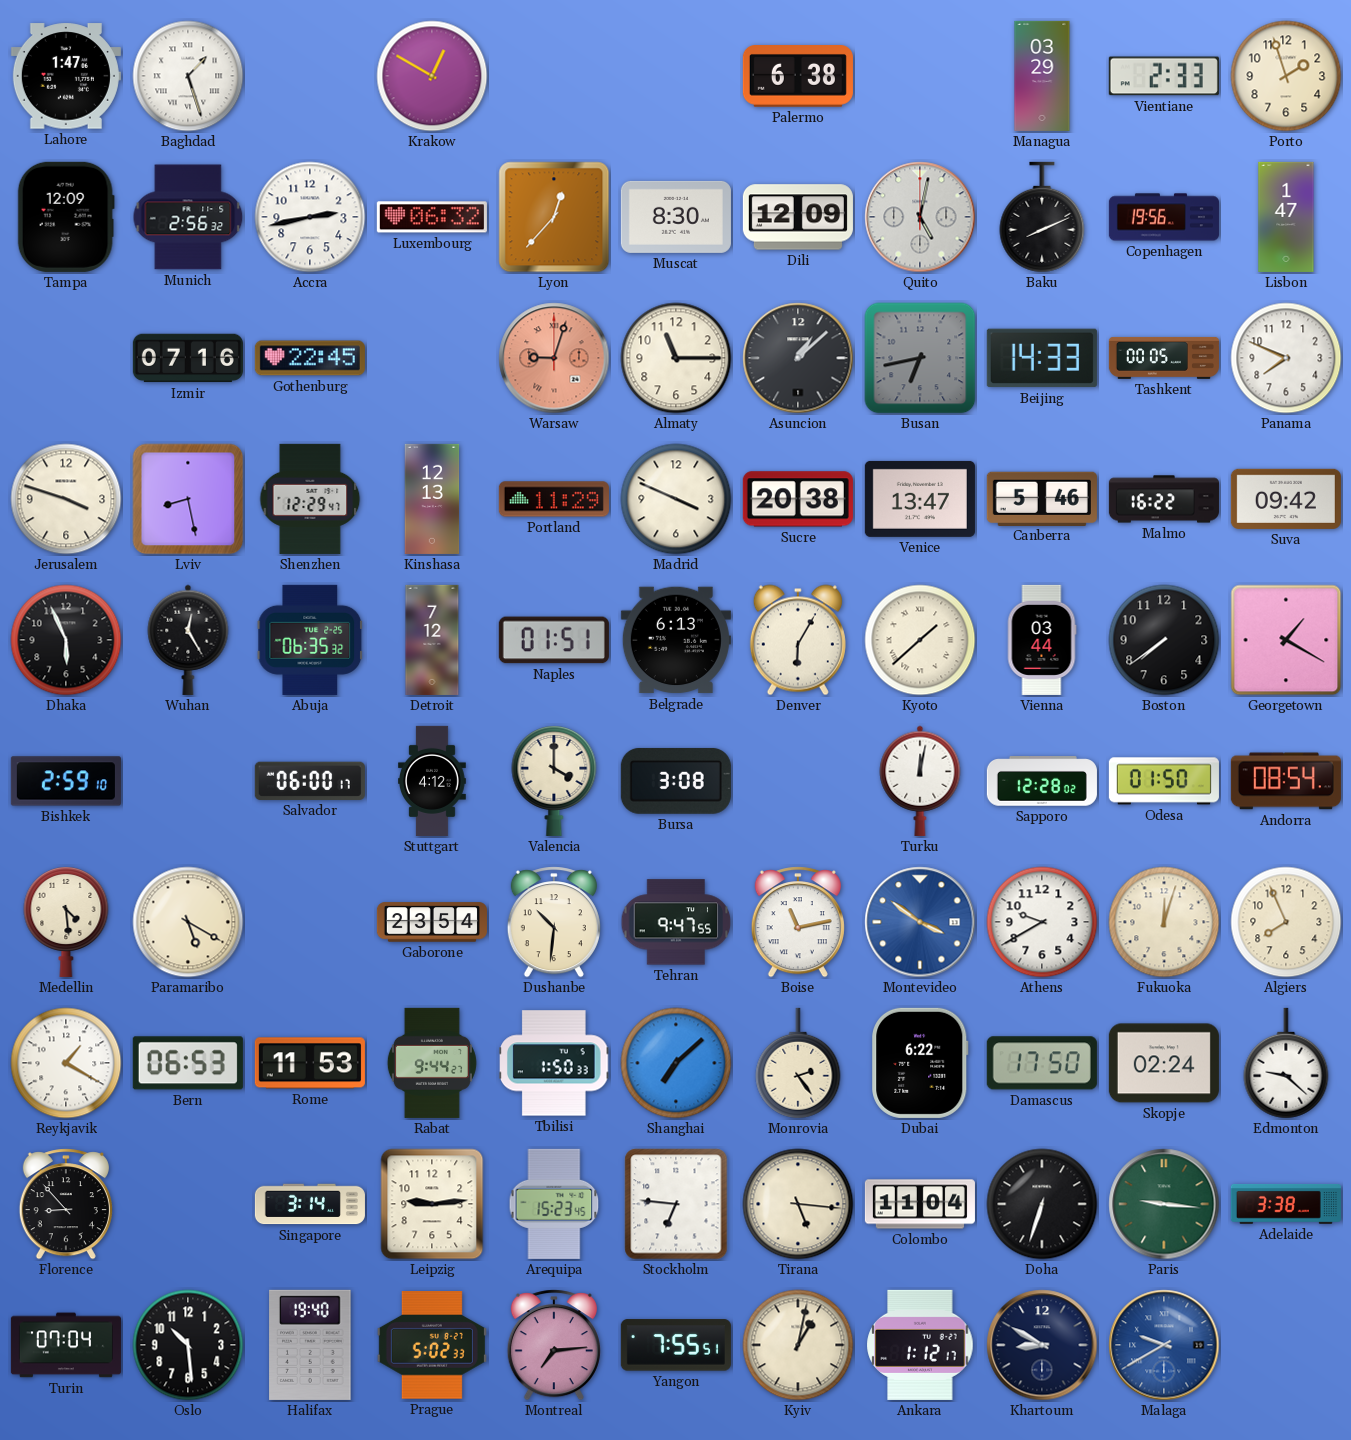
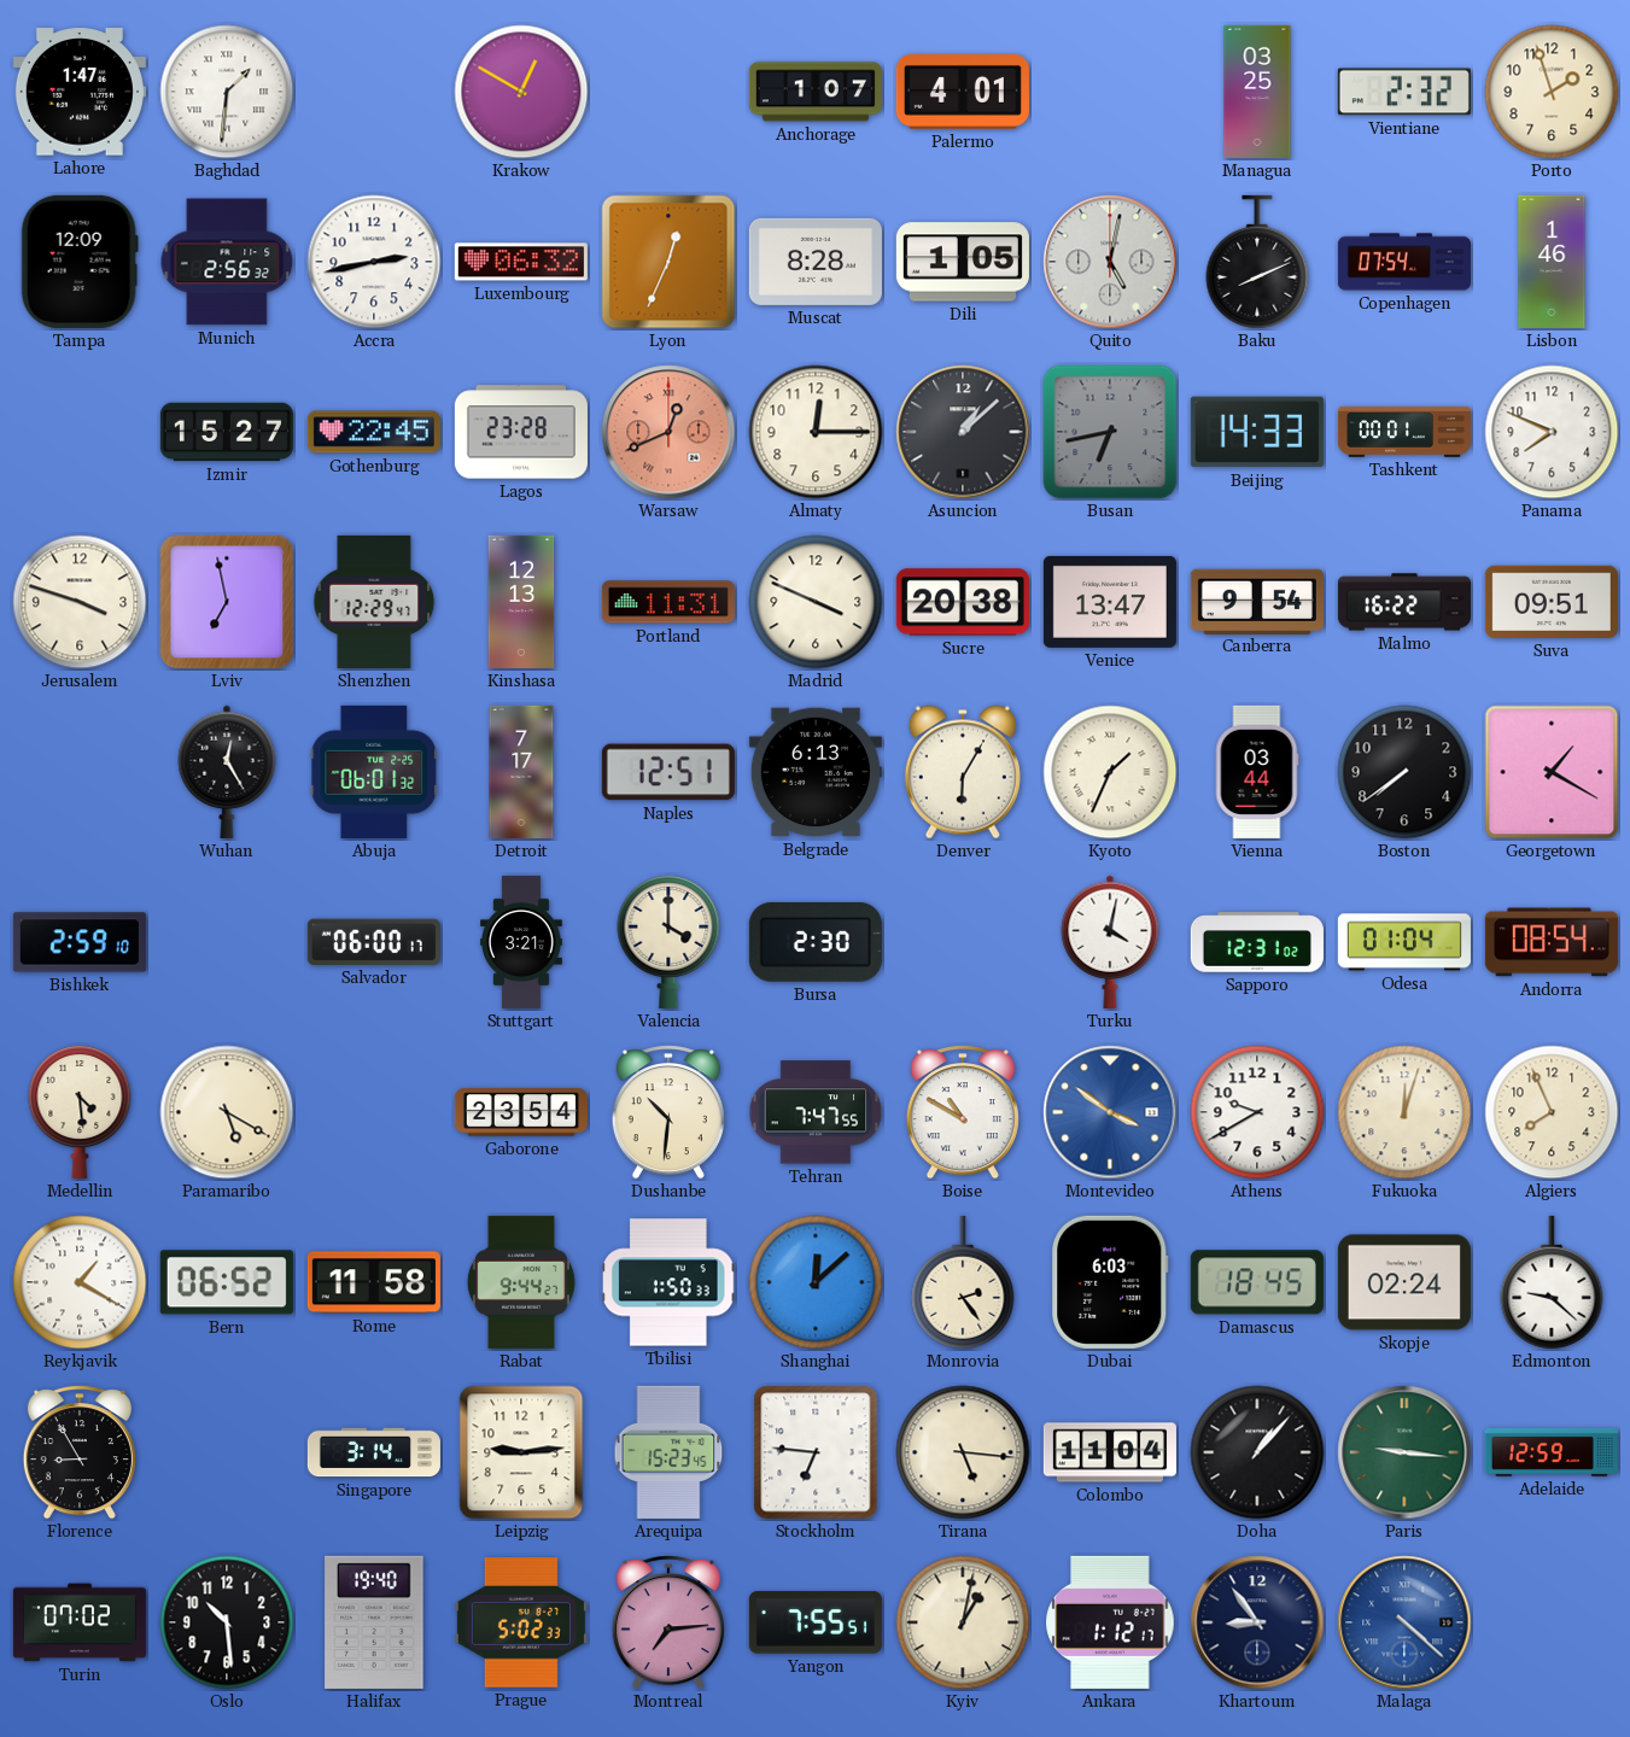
Baghdad: 1:27 -> 1:31
Anchorage: none -> 1:07
Palermo: 6:38 -> 4:01
Managua: 03:29 -> 03:25
Vientiane: 2:33 -> 2:32
Lyon: 12:37 -> 12:34
Muscat: 8:30 -> 8:28
Dili: 12:09 -> 1:05
Copenhagen: 19:56 -> 07:54
Lisbon: 1:47 -> 1:46
Izmir: 07:16 -> 15:27
Lagos: none -> 23:28
Warsaw: 9:03 -> 12:41
Almaty: 11:15 -> 12:15
Tashkent: 00:05 -> 00:01
Lviv: 8:28 -> 6:58
Portland: 11:29 -> 11:31
Canberra: 5:46 -> 9:54
Suva: 09:42 -> 09:51
Dhaka: 5:56 -> none
Abuja: 06:35 -> 06:01
Detroit: 7:12 -> 7:17
Naples: 01:51 -> 12:51
Kyoto: 1:38 -> 1:34
Stuttgart: 4:12 -> 3:21
Bursa: 3:08 -> 2:30
Turku: 12:02 -> 4:02
Sapporo: 12:28 -> 12:31
Odesa: 01:50 -> 01:04
Tehran: 9:47 -> 7:47
Boise: 11:13 -> 10:50
Bern: 06:53 -> 06:52
Rome: 11:53 -> 11:58
Shanghai: 7:08 -> 12:08
Dubai: 6:22 -> 6:03
Damascus: 17:50 -> 18:45
Florence: 8:53 -> 8:55
Doha: 6:33 -> 1:07
Adelaide: 3:38 -> 12:59
Turin: 07:04 -> 07:02
Khartoum: 8:50 -> 8:54
Malaga: 9:40 -> 4:22
